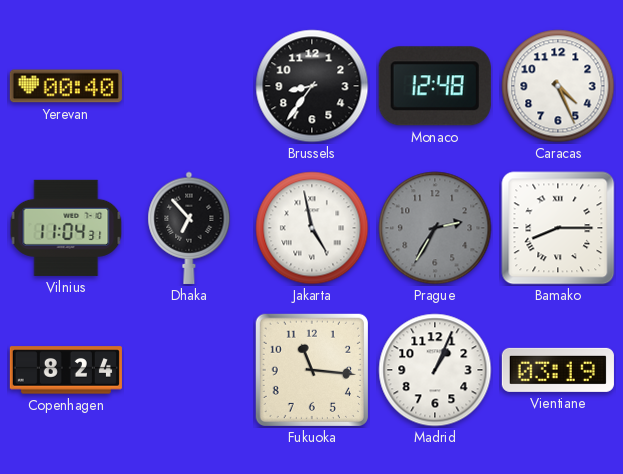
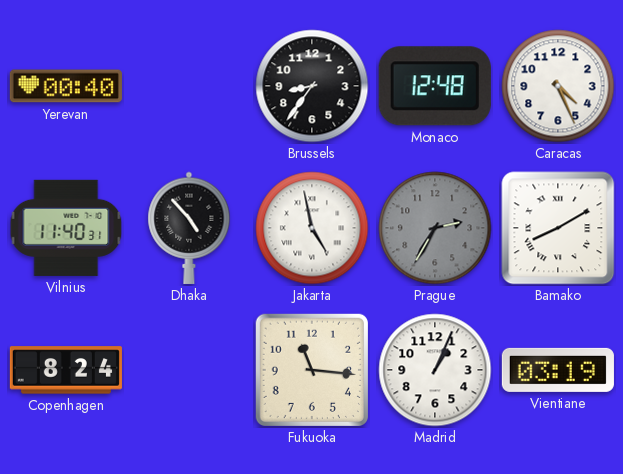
Vilnius: 11:04 -> 11:40
Dhaka: 6:53 -> 4:53
Bamako: 8:15 -> 8:10
